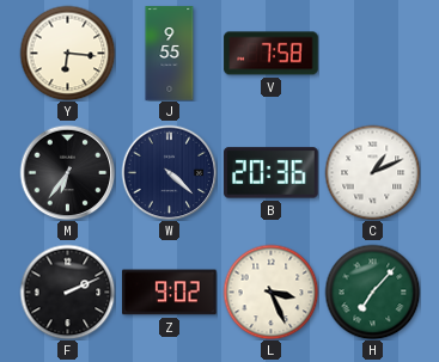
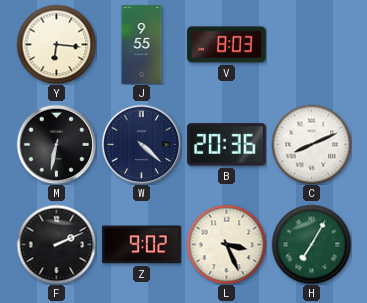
V: 7:58 -> 8:03
M: 6:36 -> 6:32
C: 1:11 -> 8:11
H: 7:07 -> 7:05
